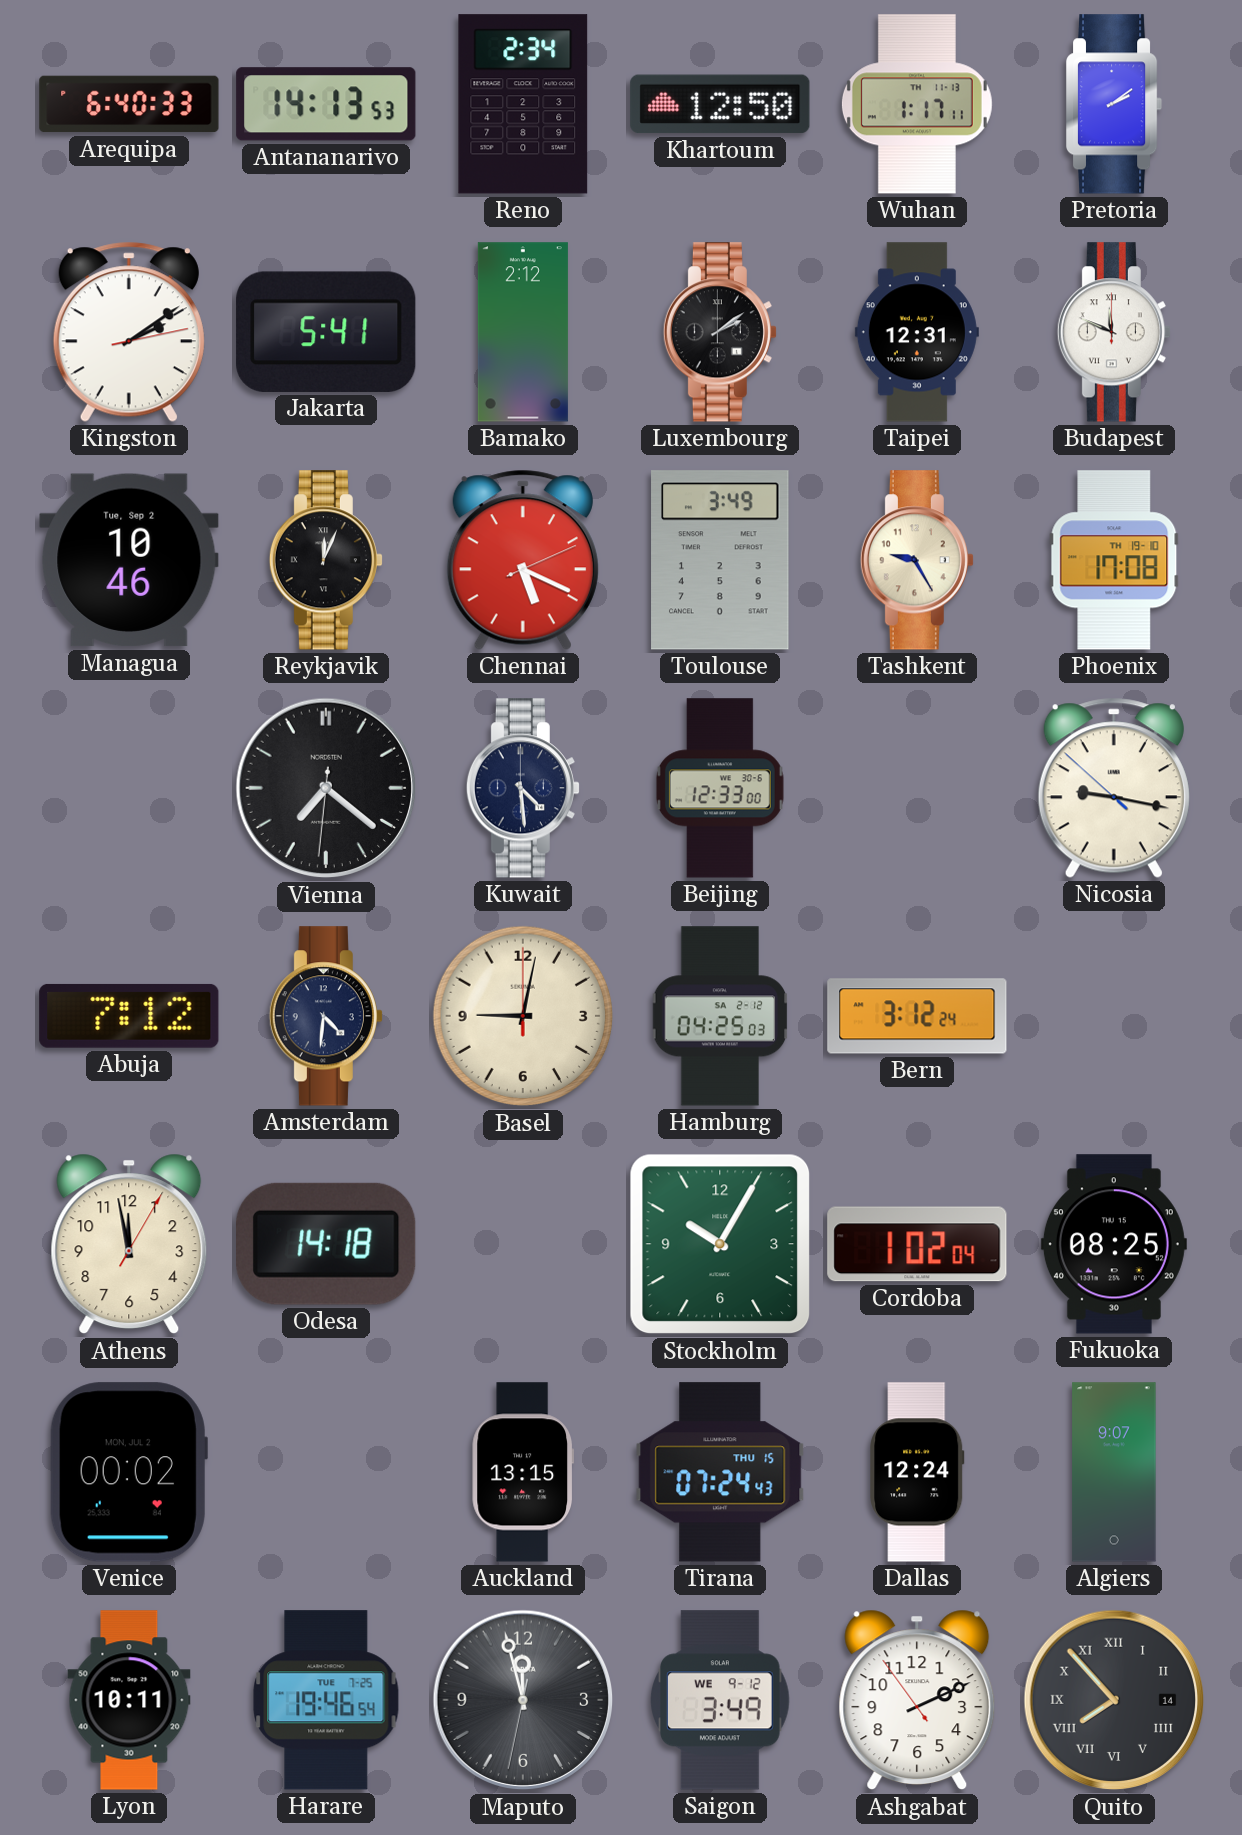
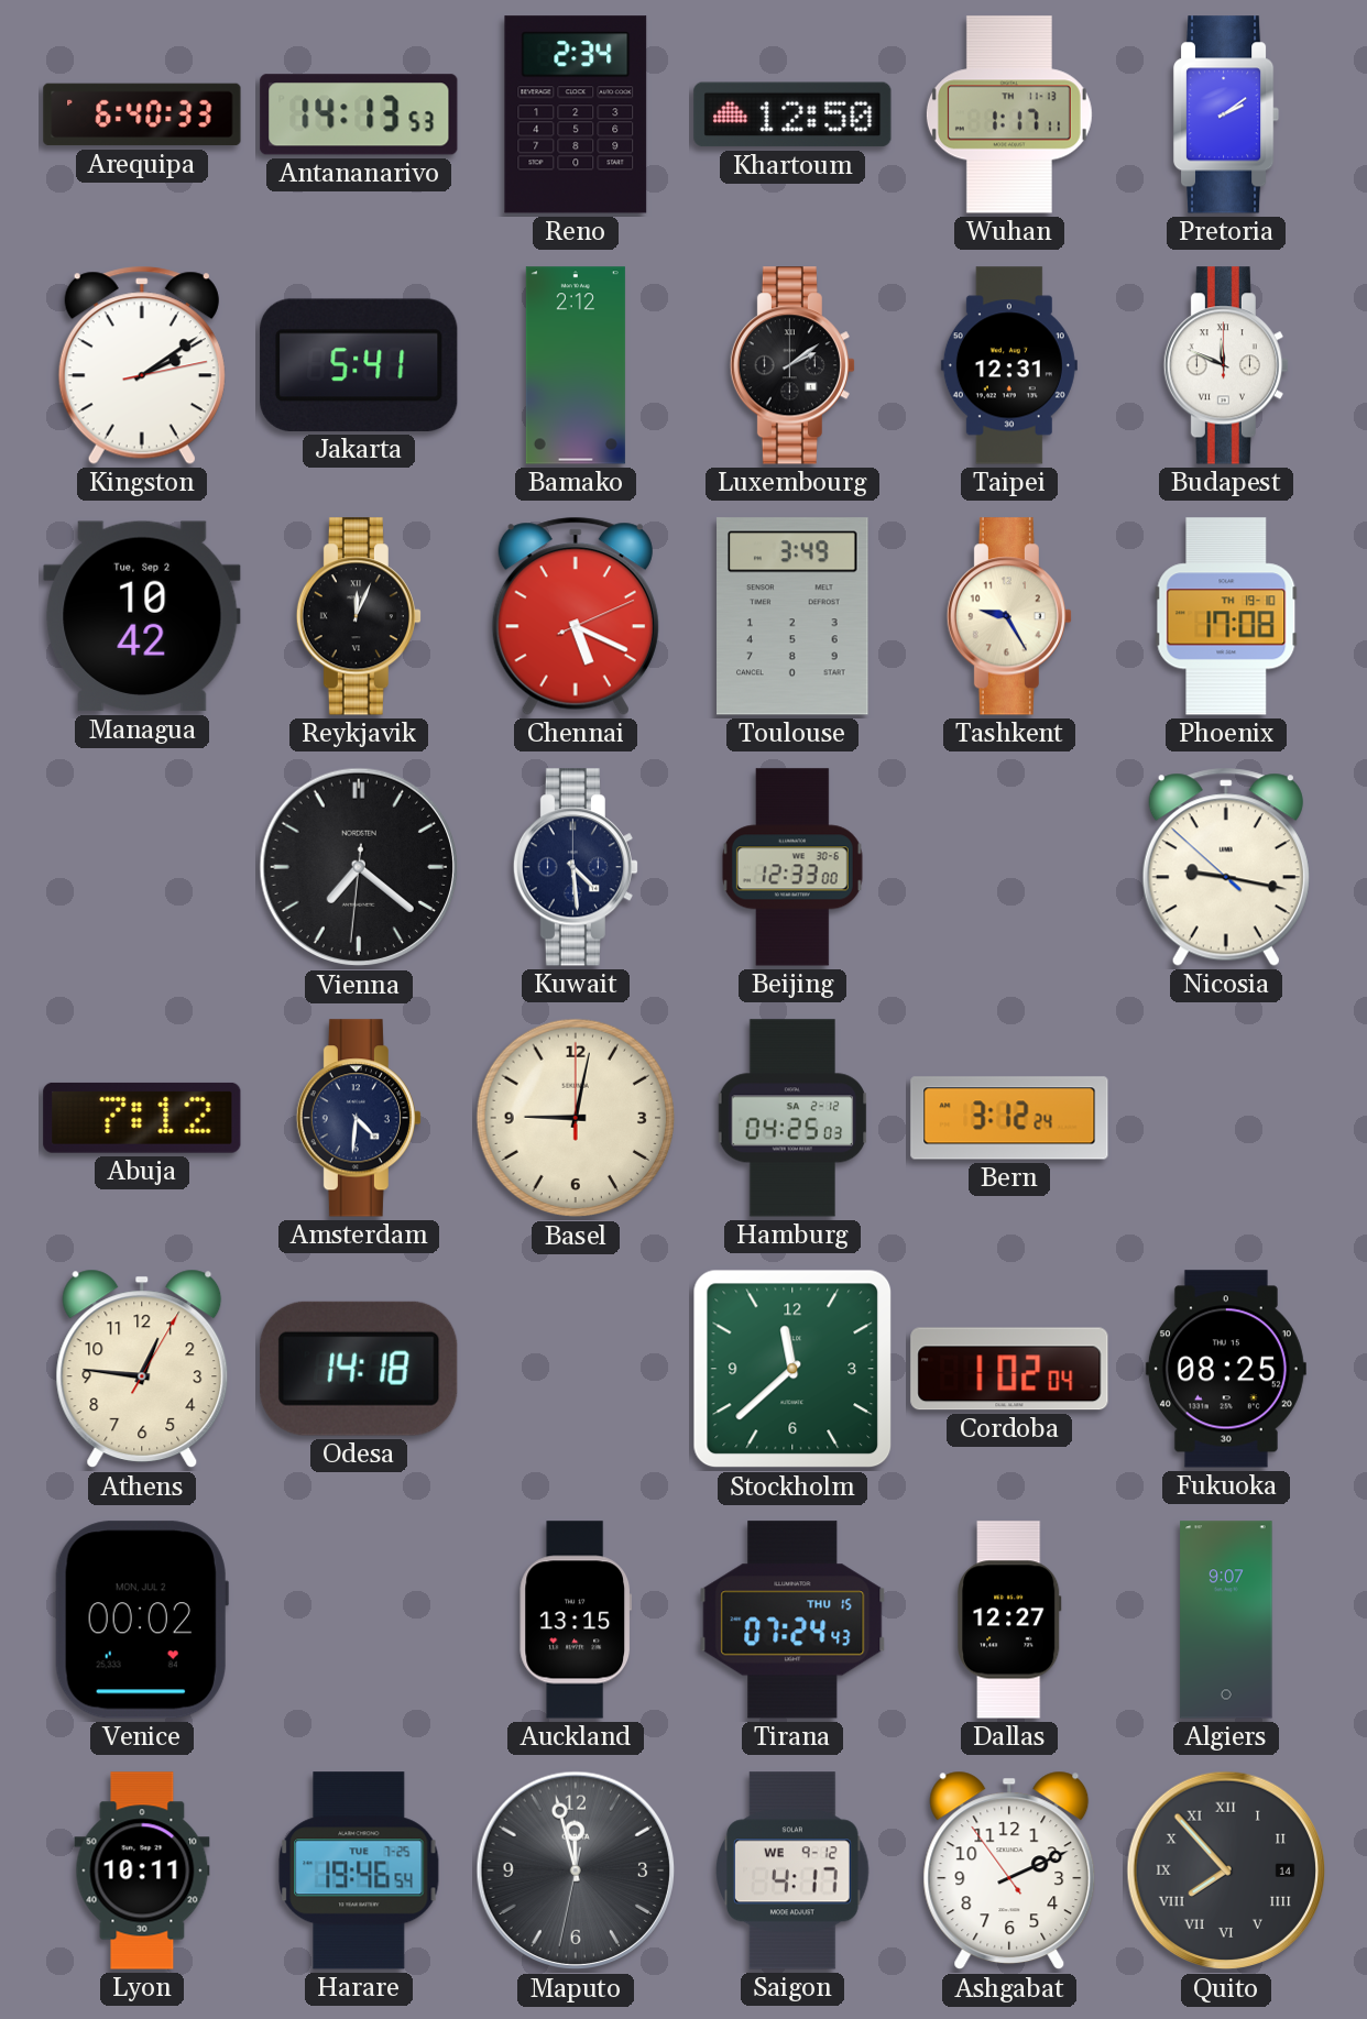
Managua: 10:46 -> 10:42
Athens: 11:58 -> 12:46
Stockholm: 10:05 -> 11:38
Dallas: 12:24 -> 12:27
Saigon: 3:49 -> 4:17
